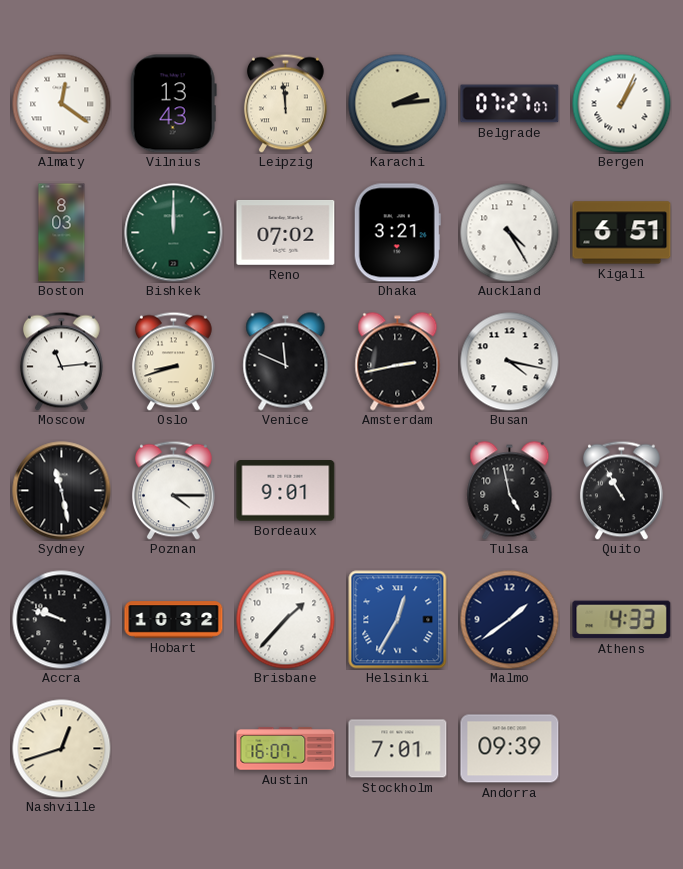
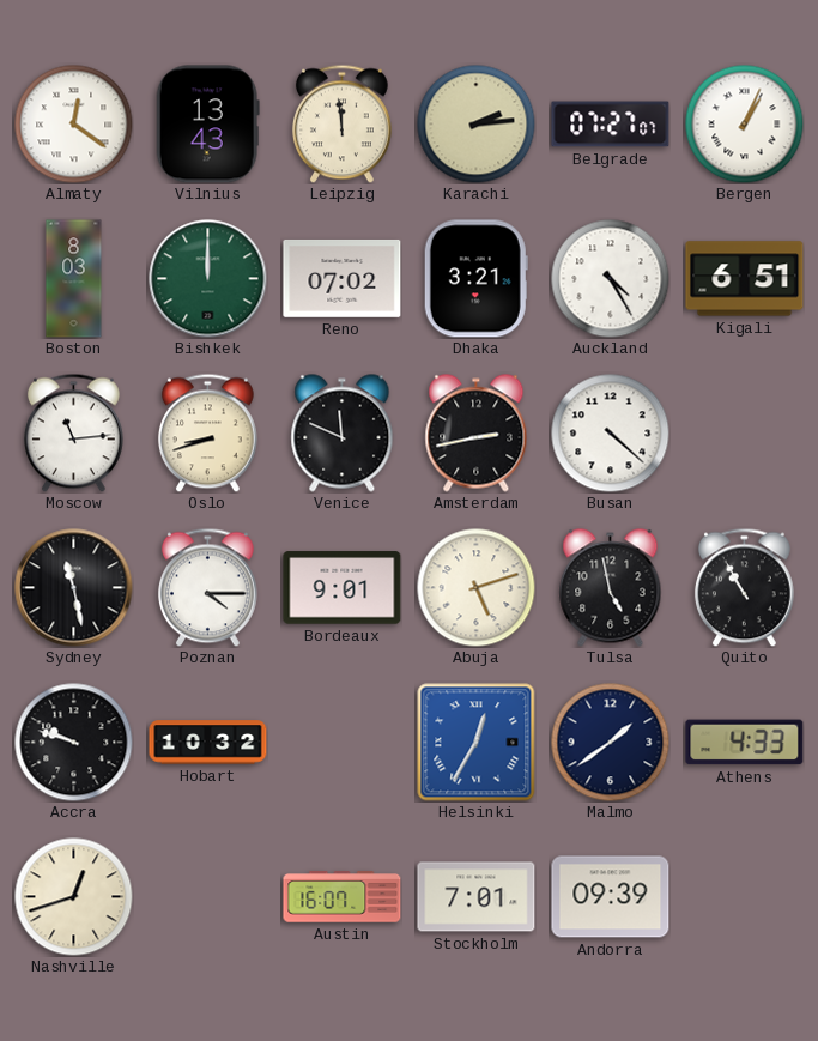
Busan: 4:17 -> 4:22
Abuja: none -> 5:12
Brisbane: 1:37 -> none
